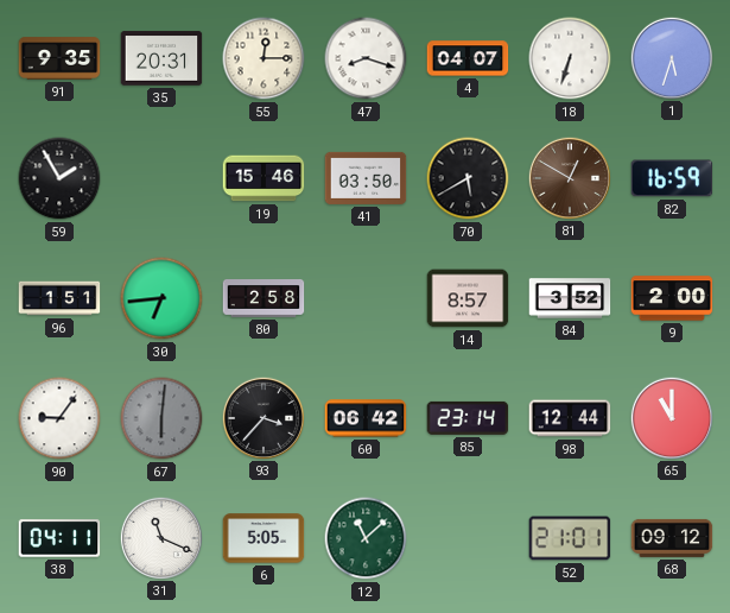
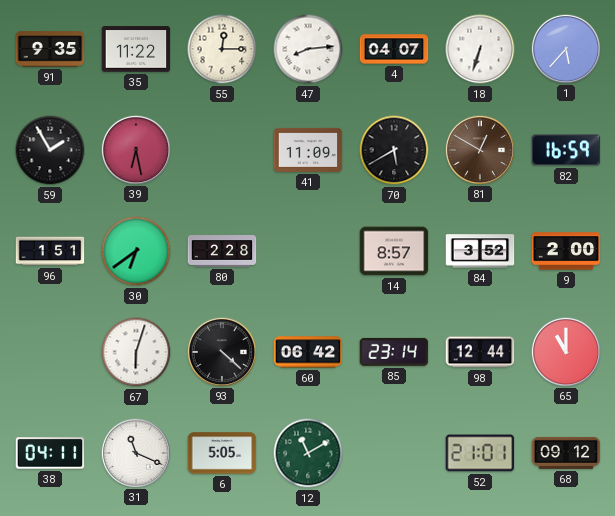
35: 20:31 -> 11:22
47: 8:18 -> 8:14
1: 5:33 -> 5:37
39: none -> 6:28
19: 15:46 -> none
41: 03:50 -> 11:09
30: 6:44 -> 6:39
80: 2:58 -> 2:28
90: 9:06 -> none
67: 6:01 -> 6:03
67 dial: grey -> white
93: 3:37 -> 4:22
12: 11:08 -> 11:10
